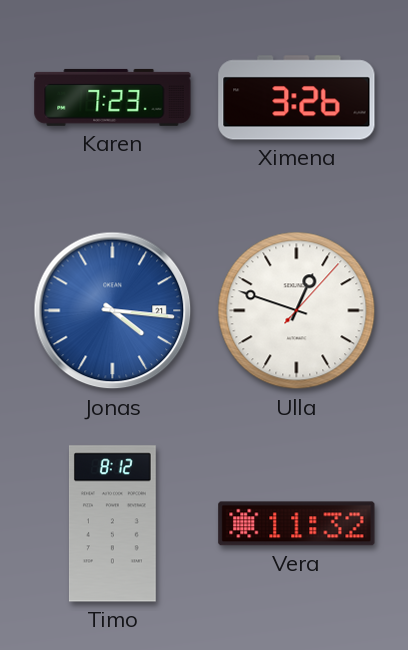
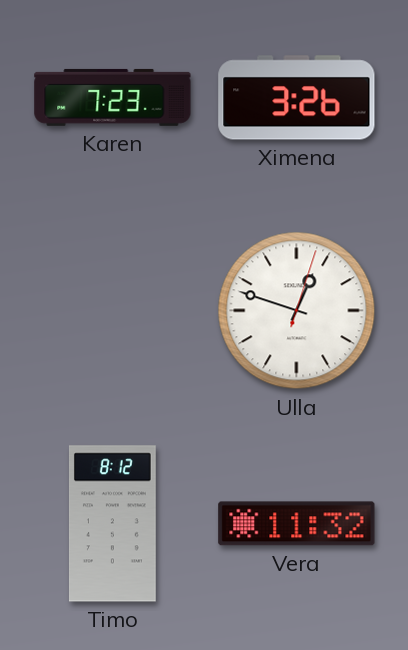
Jonas: 4:16 -> none
Ulla: 12:48:07 -> 12:48:03
